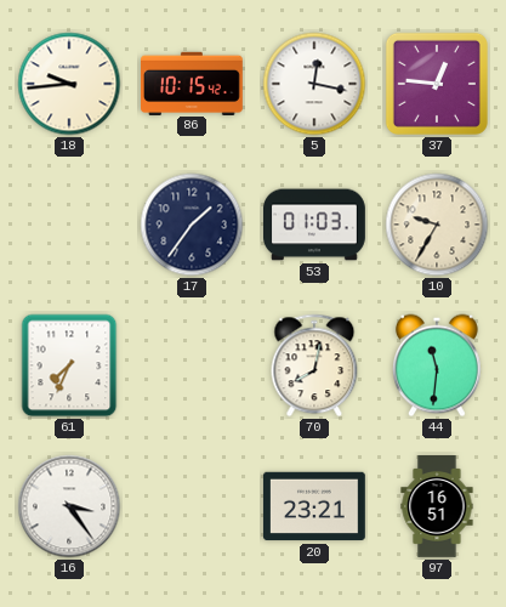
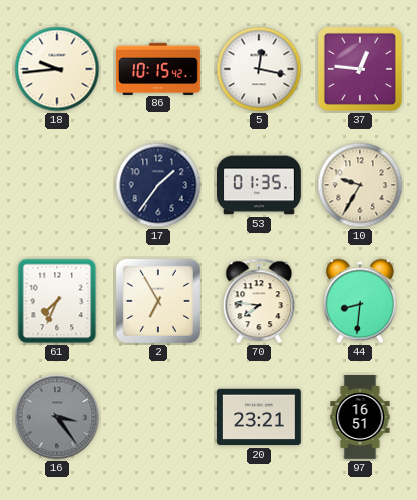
53: 01:03 -> 01:35
2: none -> 6:55
70: 8:02 -> 7:46
44: 11:31 -> 8:31
16 dial: white -> grey
